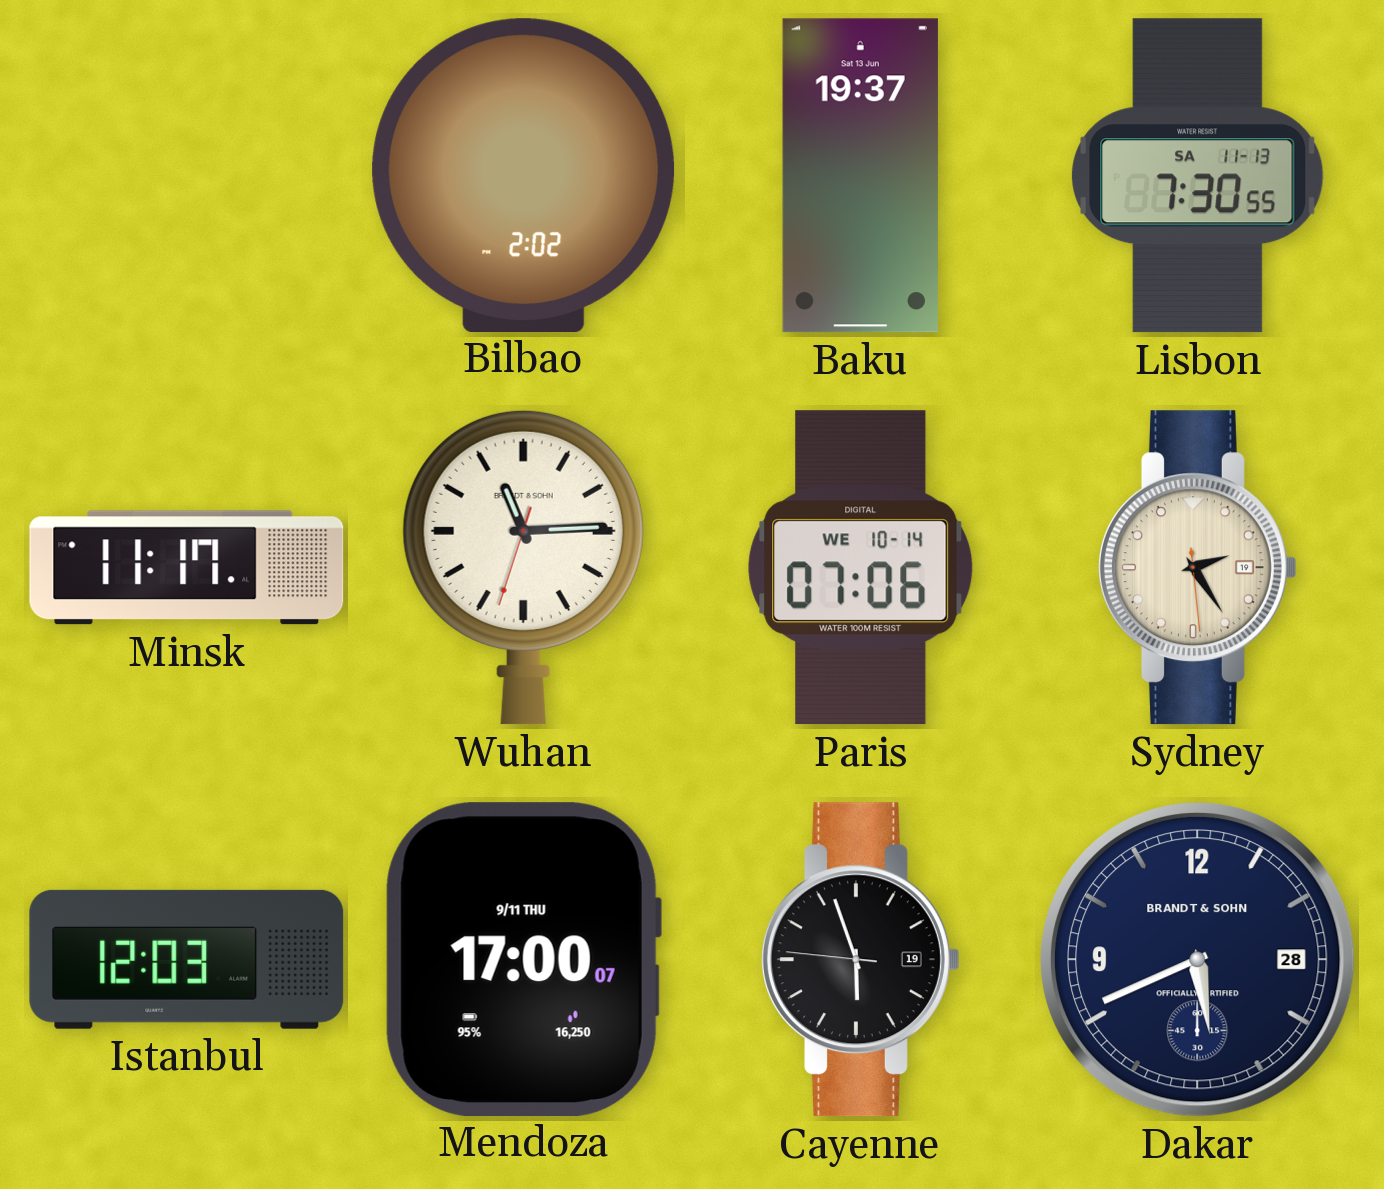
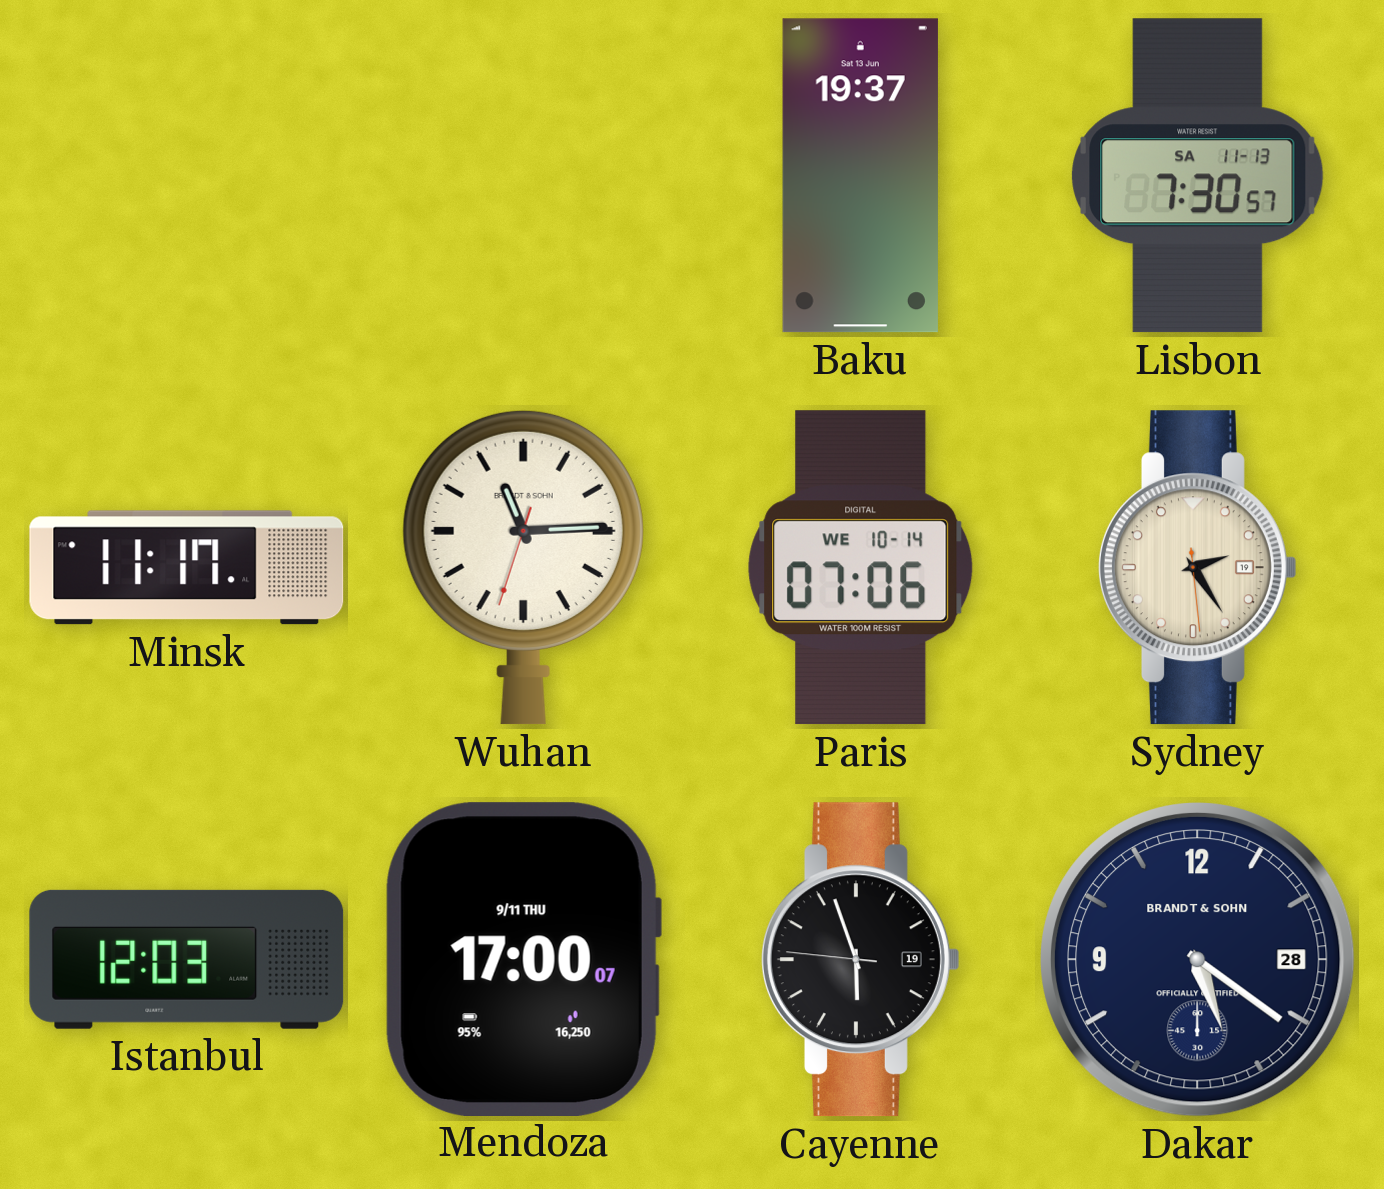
Bilbao: 2:02 -> none
Lisbon: 7:30:55 -> 7:30:57
Dakar: 5:41 -> 5:21
